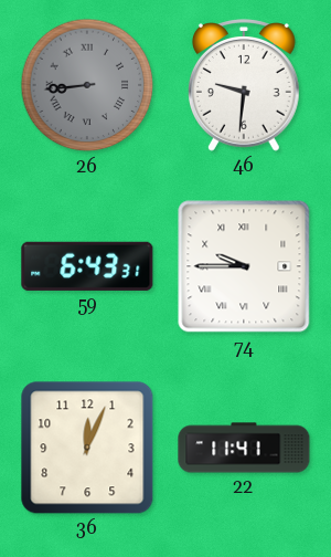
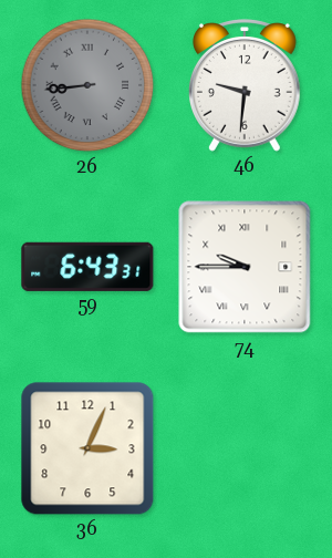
36: 12:04 -> 3:04
22: 11:41 -> none
